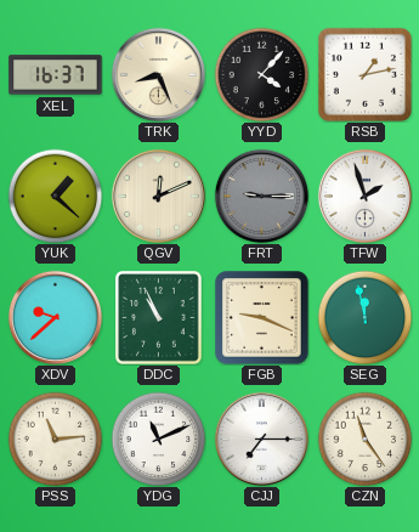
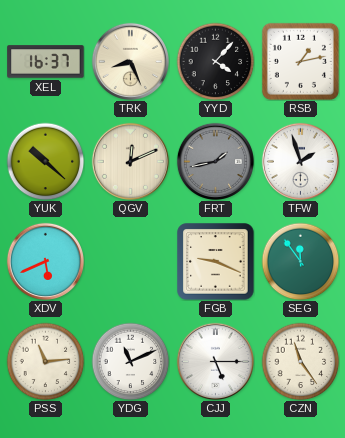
YUK: 1:22 -> 10:22
FRT: 9:15 -> 1:43
XDV: 9:38 -> 5:41
DDC: 10:56 -> none
SEG: 11:58 -> 11:54
CJJ: 7:15 -> 5:15
